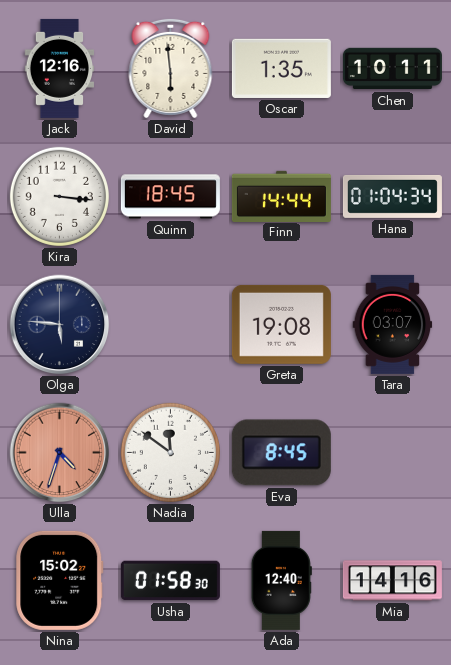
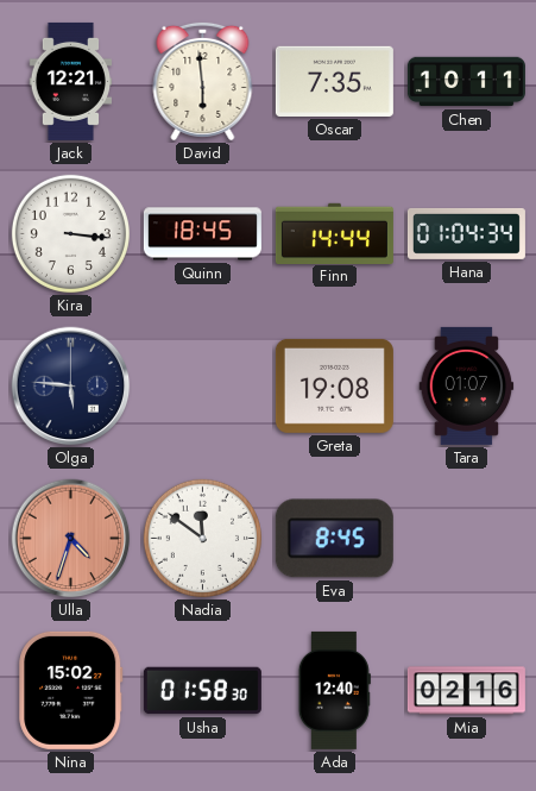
Jack: 12:16 -> 12:21
Oscar: 1:35 -> 7:35
Tara: 03:07 -> 01:07
Mia: 14:16 -> 02:16
